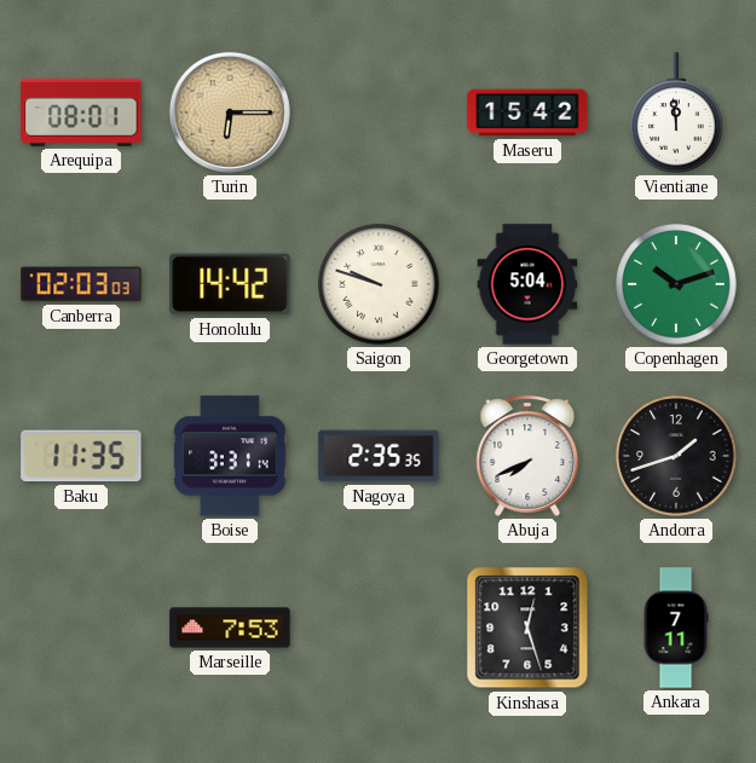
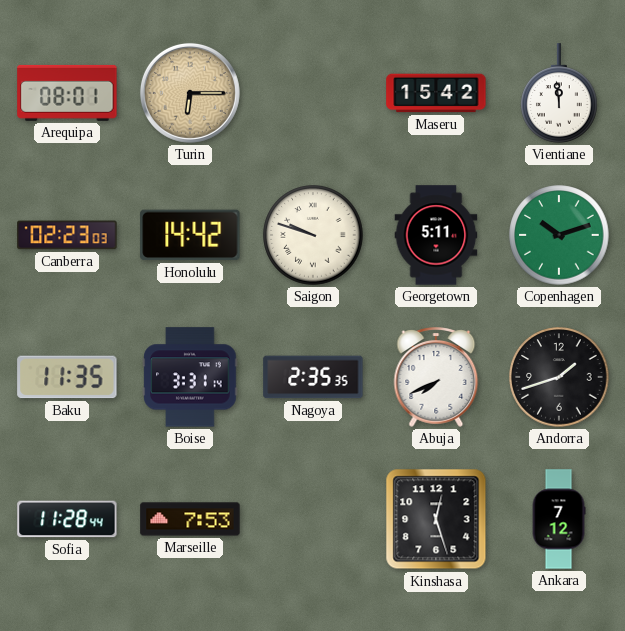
Canberra: 02:03 -> 02:23
Georgetown: 5:04 -> 5:11
Sofia: none -> 11:28
Ankara: 7:11 -> 7:12
